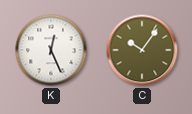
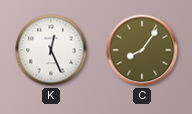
C: 10:06 -> 8:06
